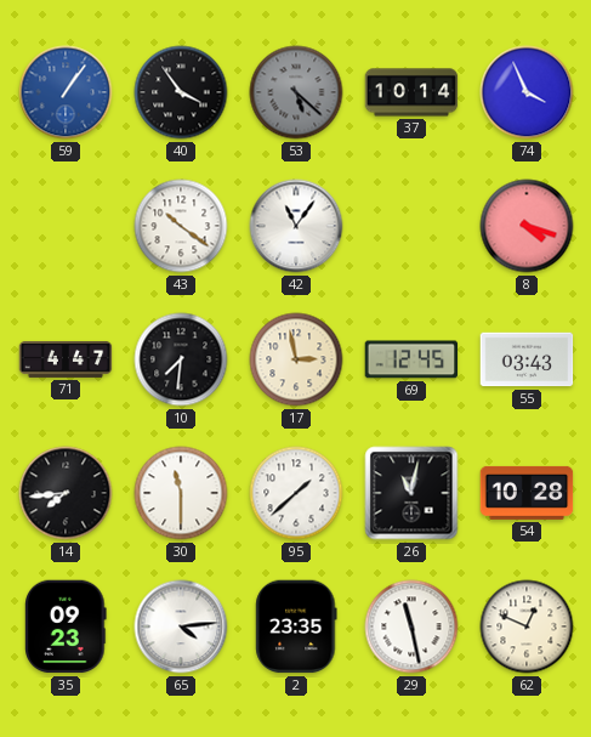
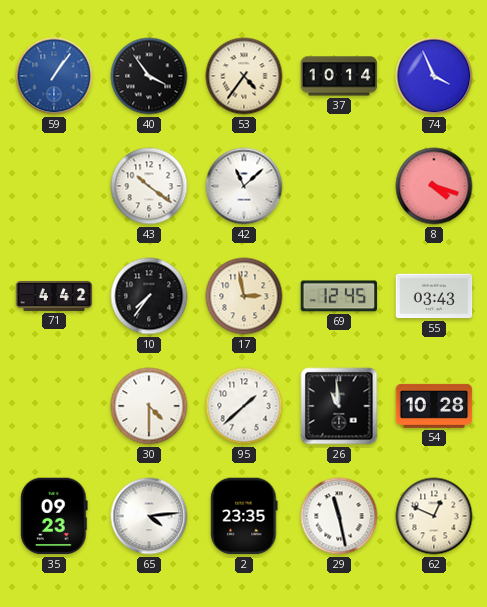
53: 5:22 -> 4:36
53 dial: grey -> cream
42: 11:06 -> 11:08
71: 4:47 -> 4:42
10: 7:31 -> 7:36
14: 7:44 -> none
30: 11:30 -> 4:30
26: 11:02 -> 10:59
